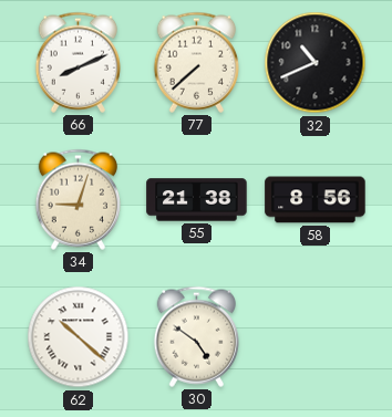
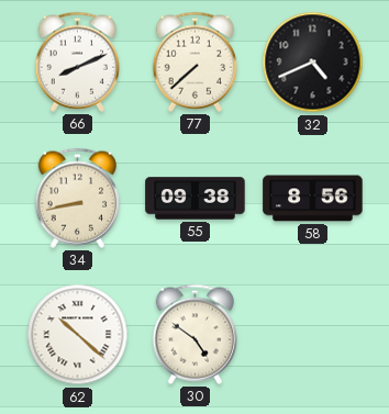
32: 10:41 -> 4:41
34: 9:03 -> 8:43
55: 21:38 -> 09:38
